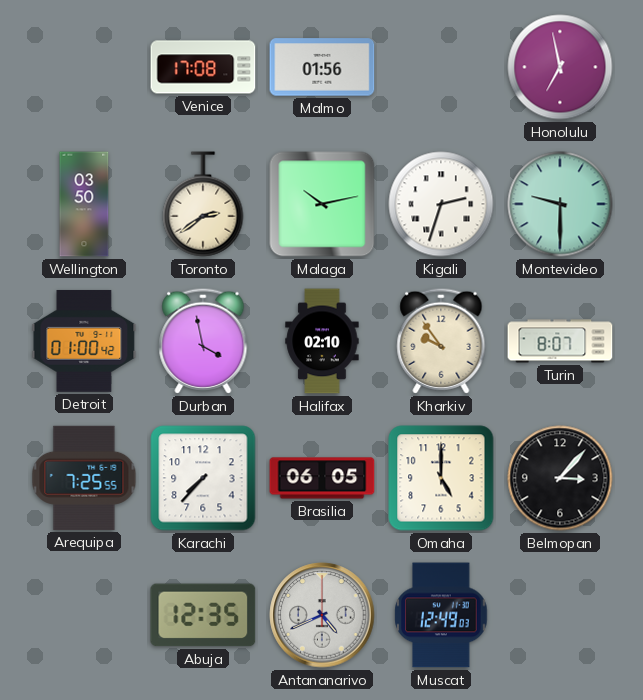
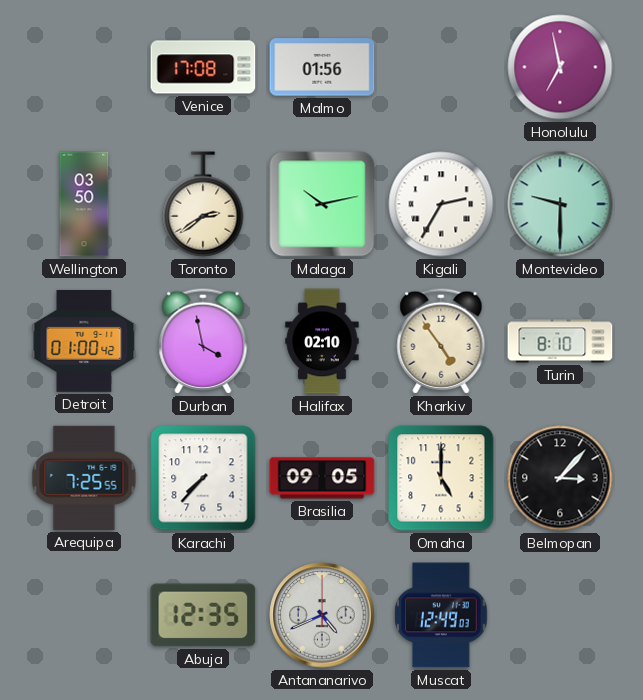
Kigali: 2:33 -> 2:35
Kharkiv: 9:54 -> 4:54
Turin: 8:07 -> 8:10
Brasilia: 06:05 -> 09:05
